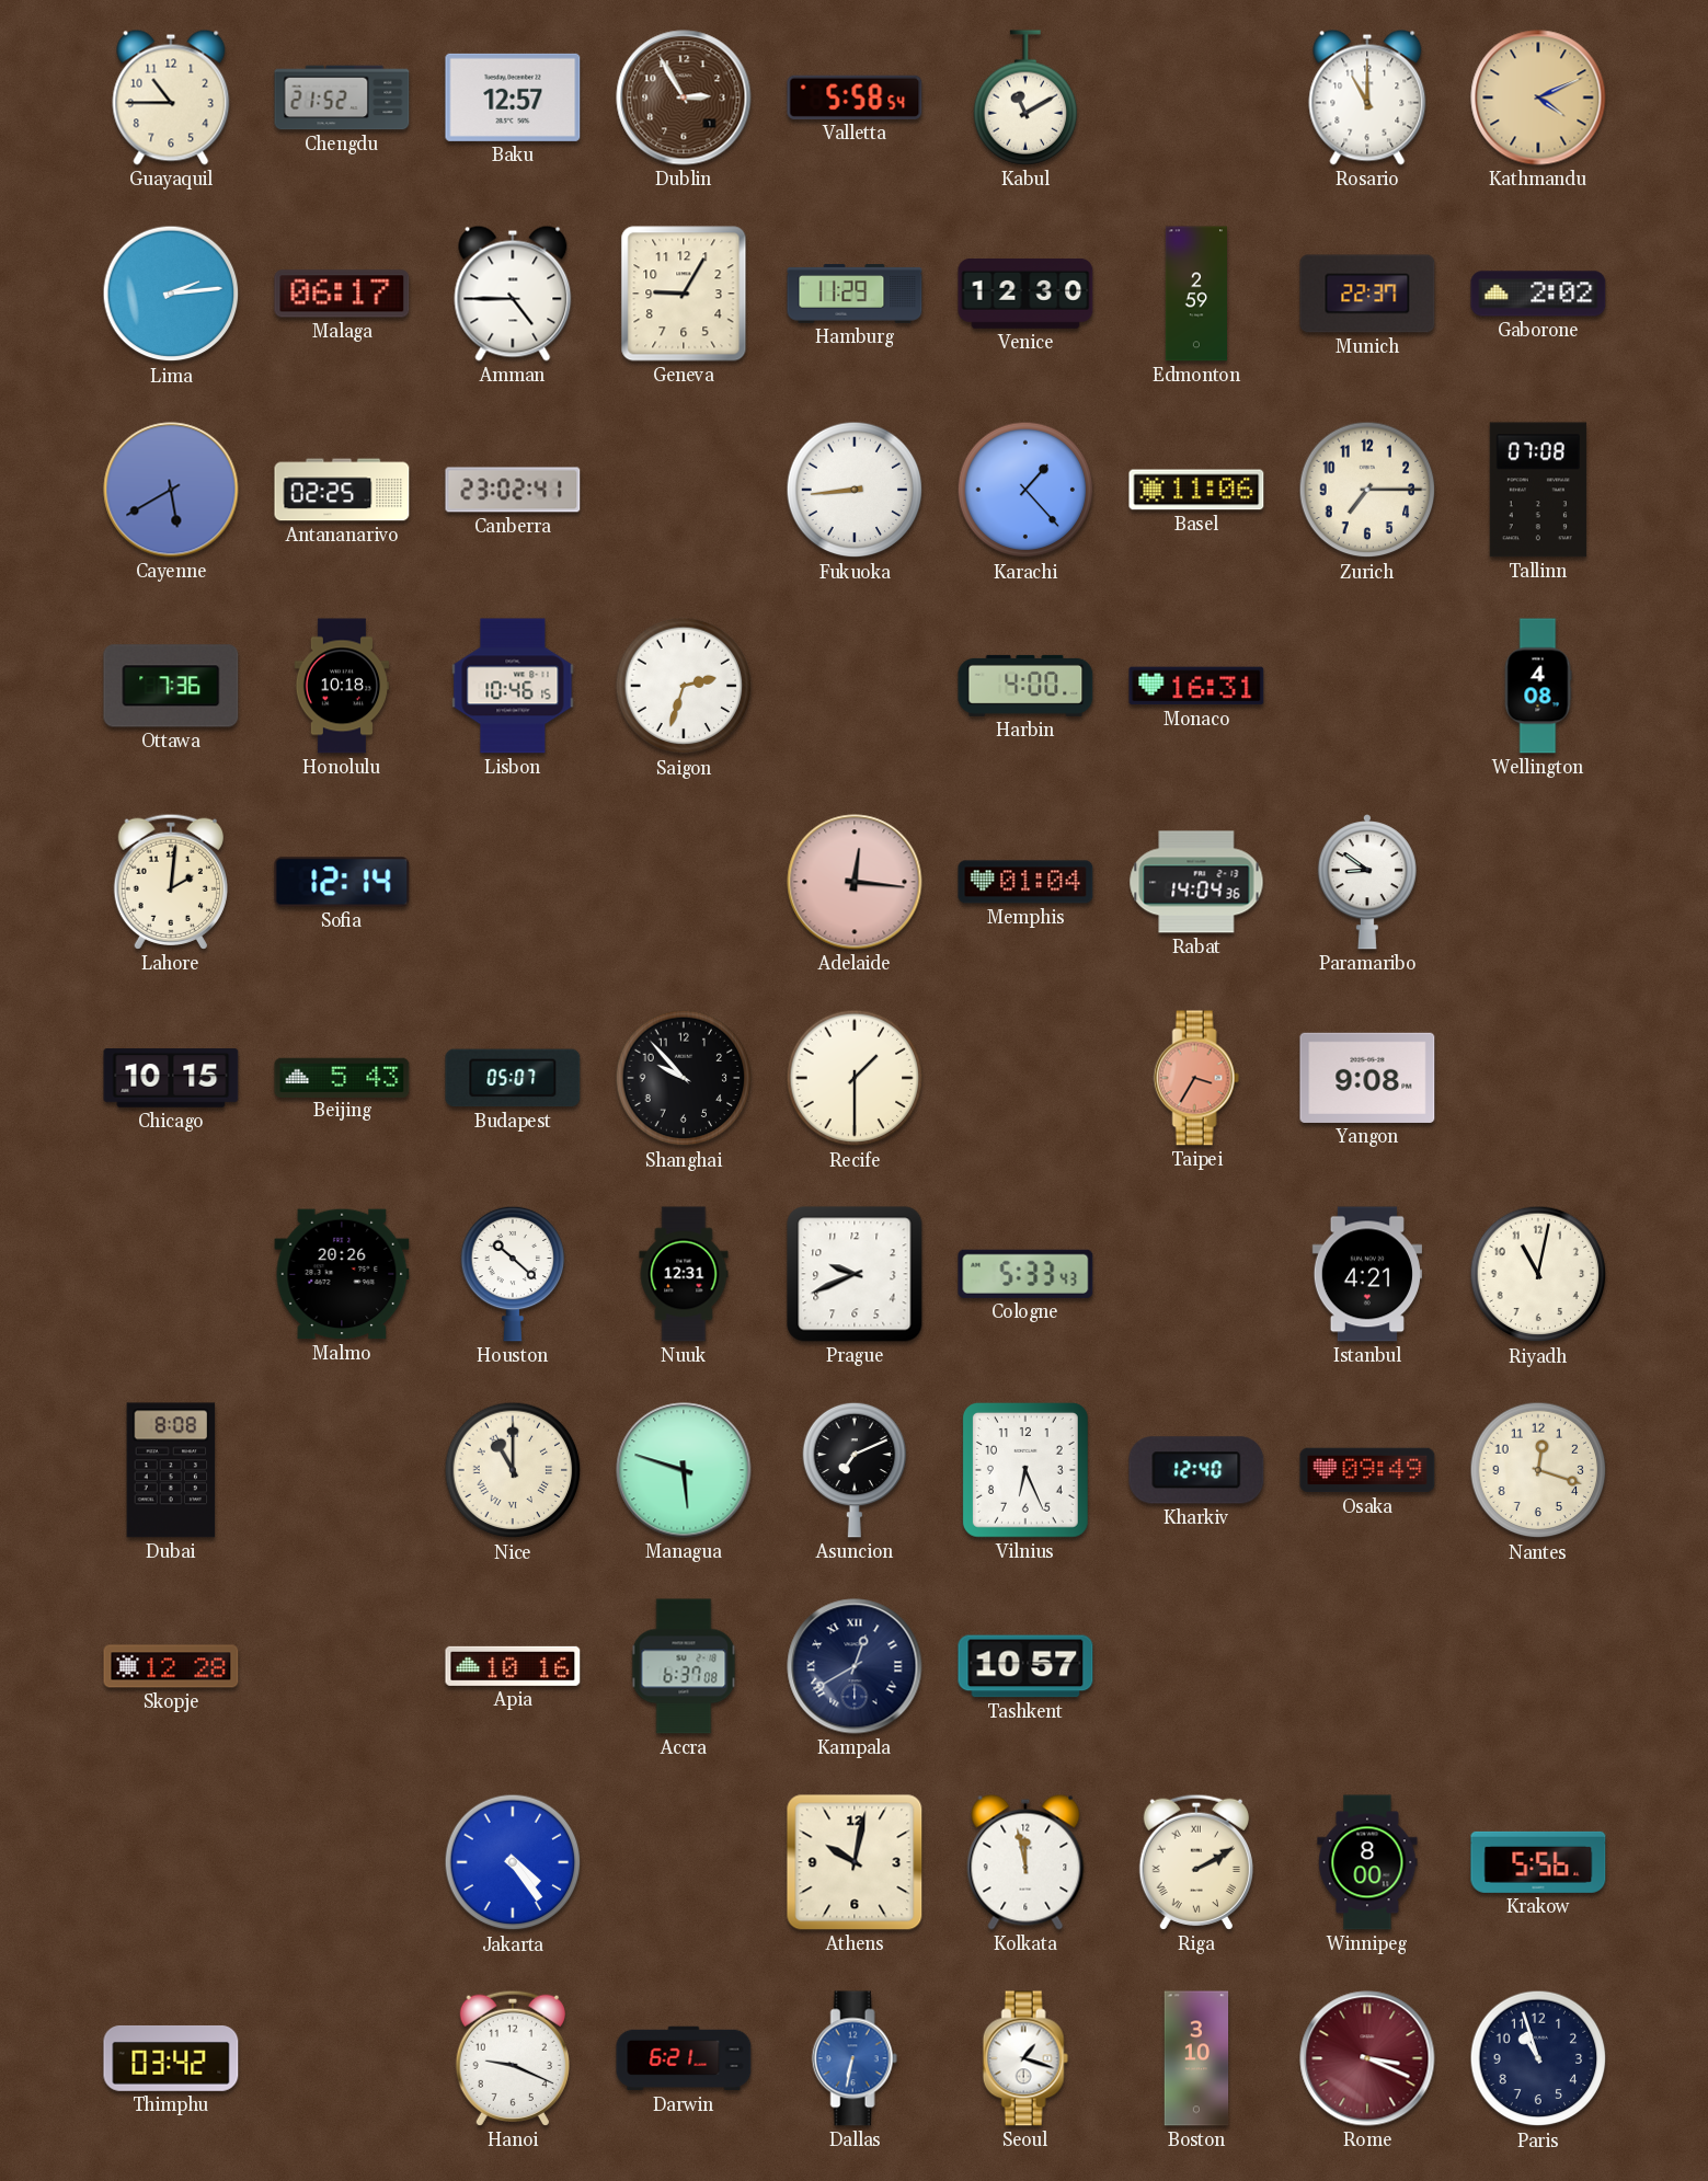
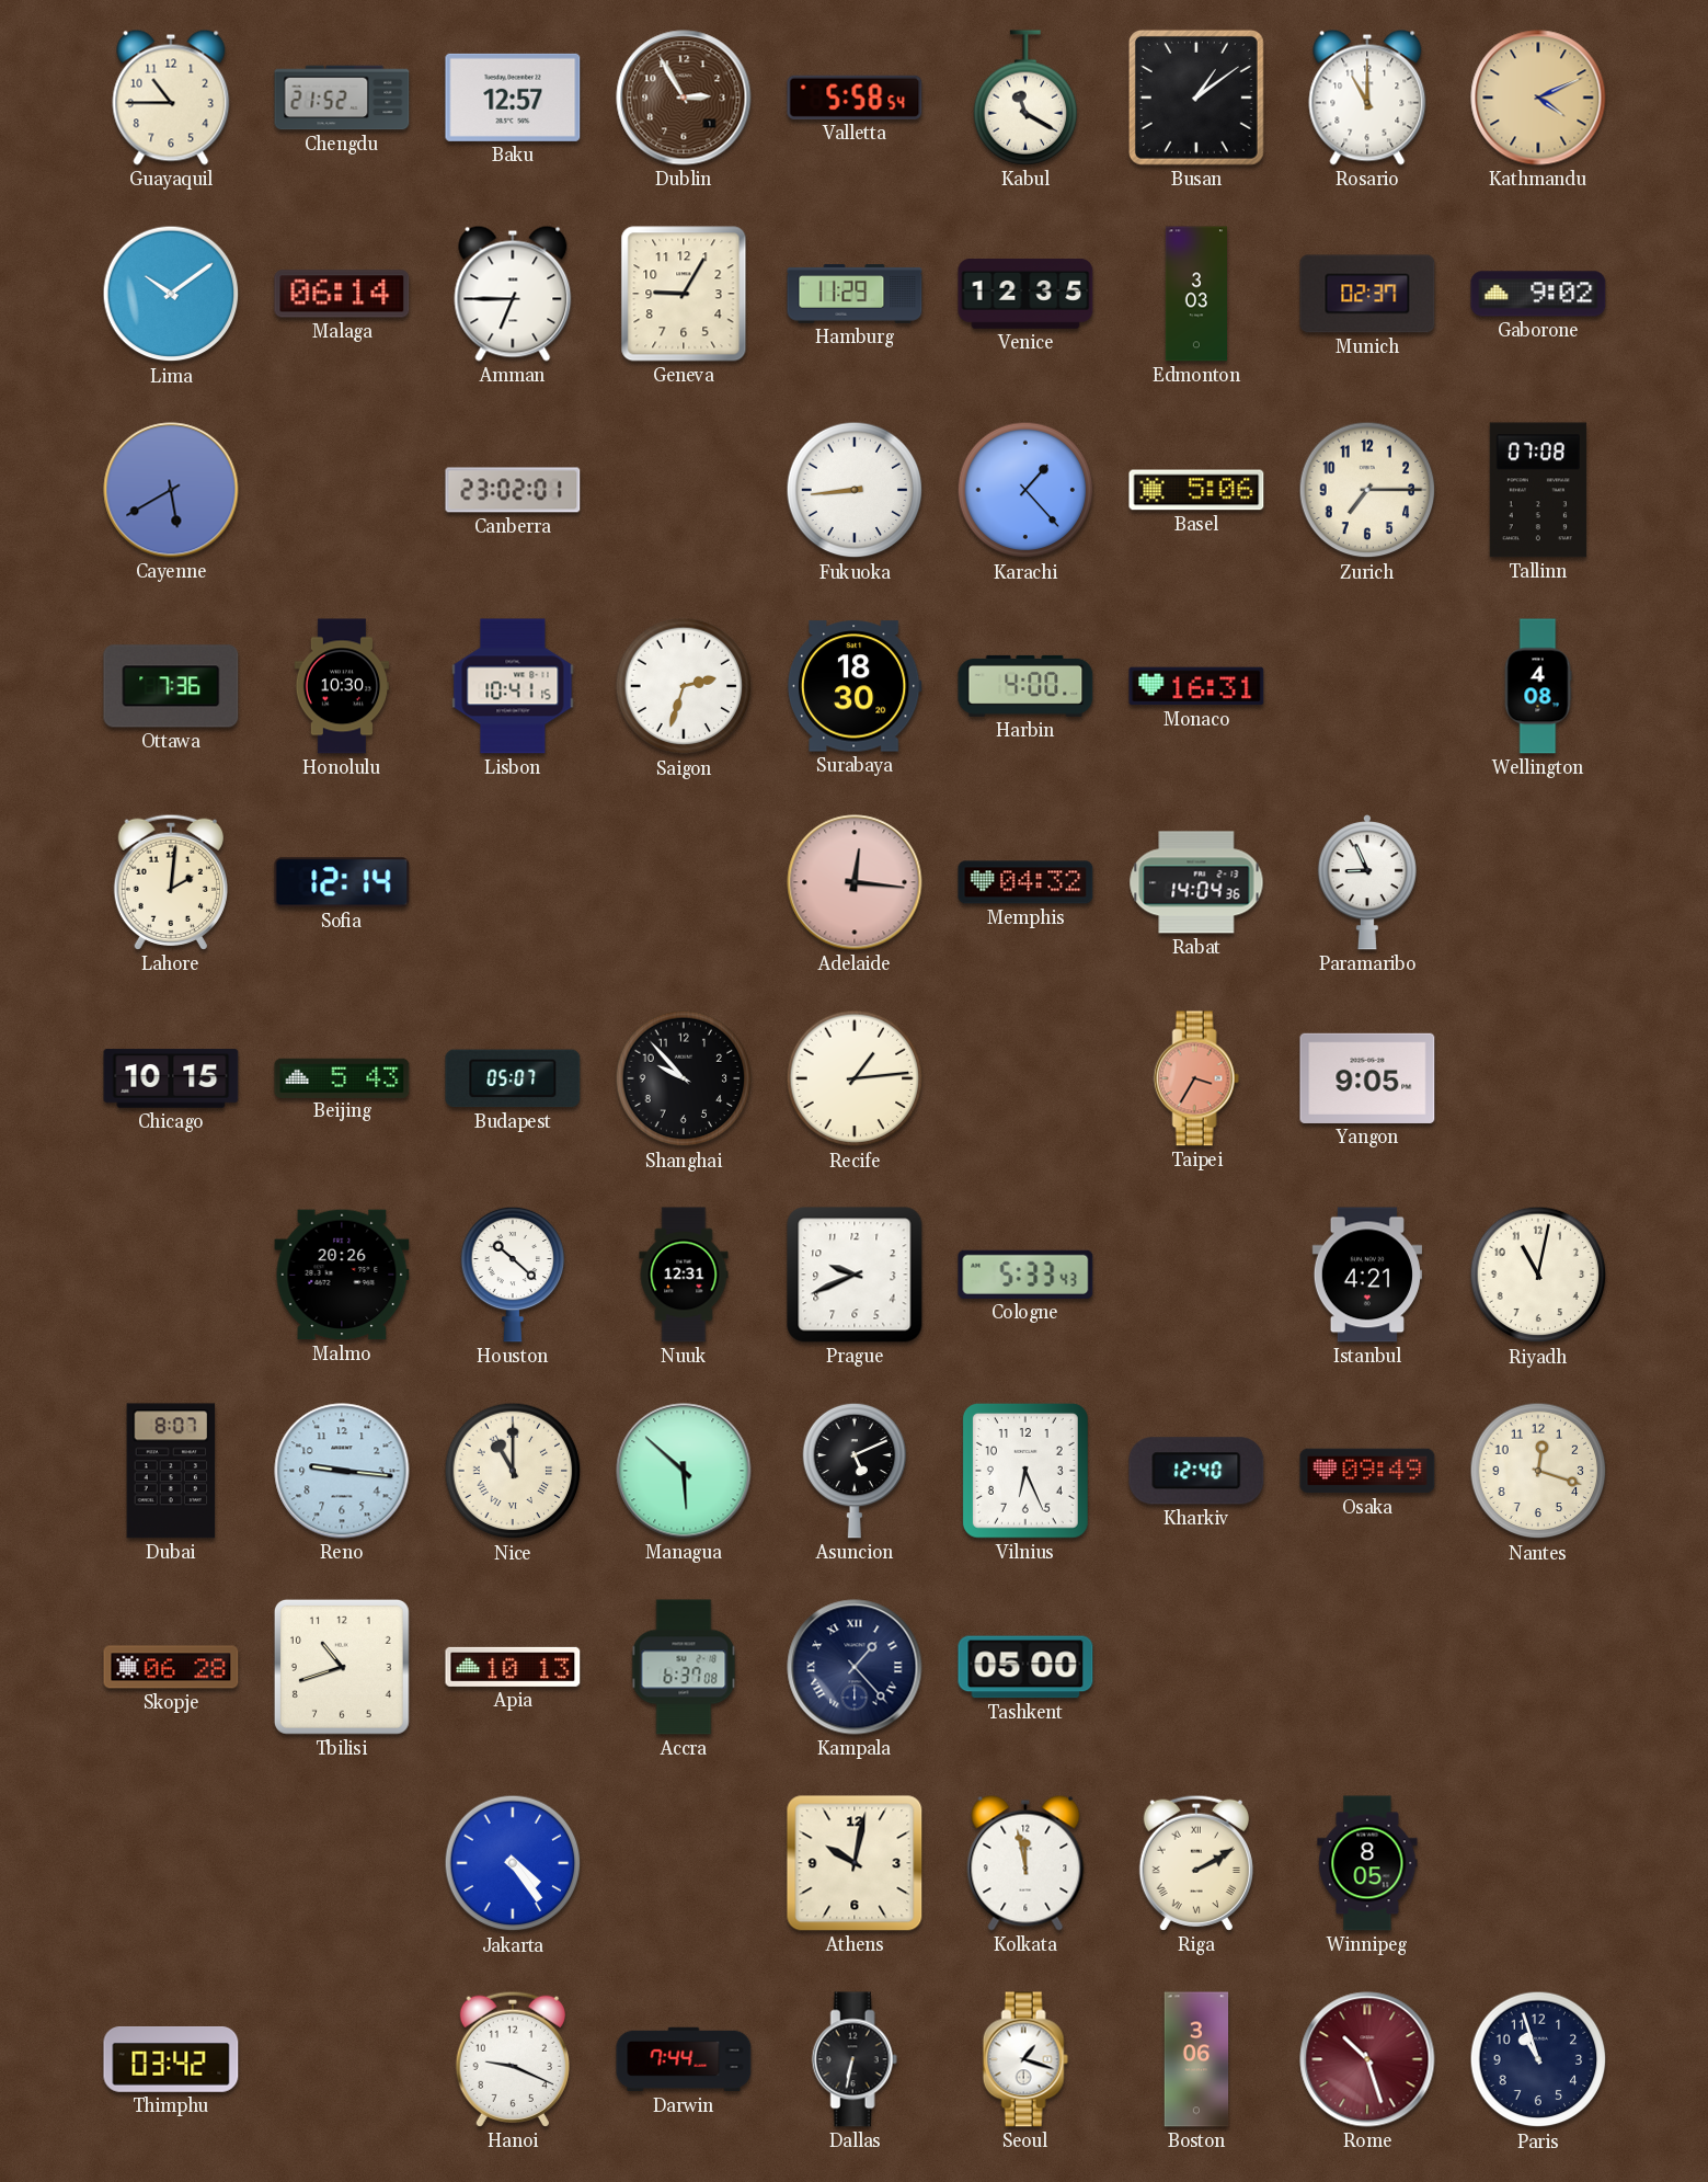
Kabul: 11:10 -> 11:20
Busan: none -> 1:09
Lima: 2:14 -> 10:09
Malaga: 06:17 -> 06:14
Amman: 4:45 -> 6:45
Venice: 12:30 -> 12:35
Edmonton: 2:59 -> 3:03
Munich: 22:37 -> 02:37
Gaborone: 2:02 -> 9:02
Antananarivo: 02:25 -> none
Canberra: 23:02:41 -> 23:02:01
Basel: 11:06 -> 5:06
Honolulu: 10:18 -> 10:30
Lisbon: 10:46 -> 10:41
Surabaya: none -> 18:30
Memphis: 01:04 -> 04:32
Paramaribo: 8:51 -> 8:56
Recife: 1:30 -> 1:14
Yangon: 9:08 -> 9:05
Dubai: 8:08 -> 8:07
Reno: none -> 9:16
Managua: 5:48 -> 5:52
Asuncion: 7:11 -> 5:11
Skopje: 12:28 -> 06:28
Tbilisi: none -> 10:42
Apia: 10:16 -> 10:13
Kampala: 12:40 -> 1:23
Tashkent: 10:57 -> 05:00
Winnipeg: 8:00 -> 8:05
Krakow: 5:56 -> none
Darwin: 6:21 -> 7:44
Dallas dial: blue -> black
Boston: 3:10 -> 3:06
Rome: 3:19 -> 10:27
